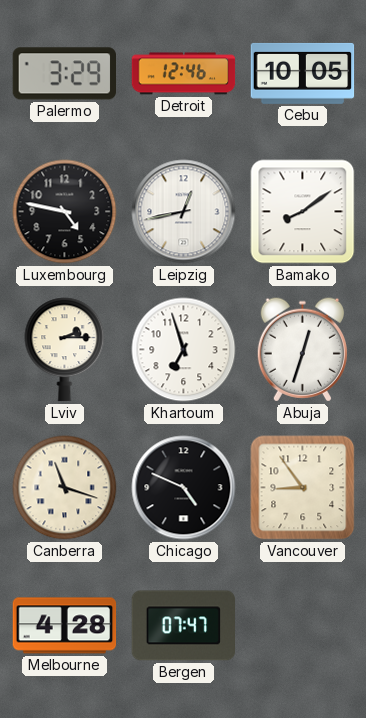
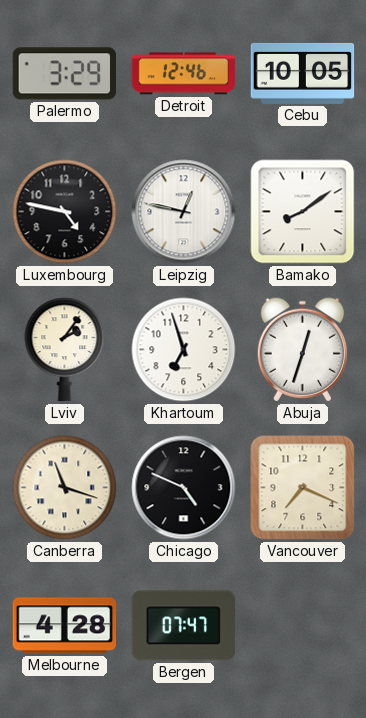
Leipzig: 12:43 -> 12:47
Lviv: 2:15 -> 2:06
Vancouver: 8:54 -> 7:19
